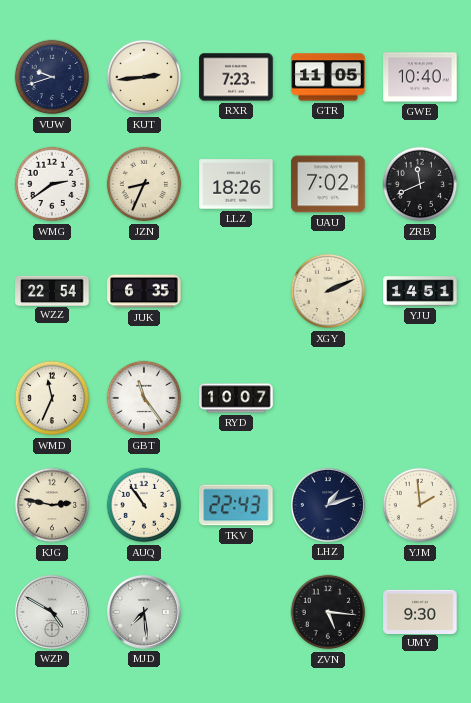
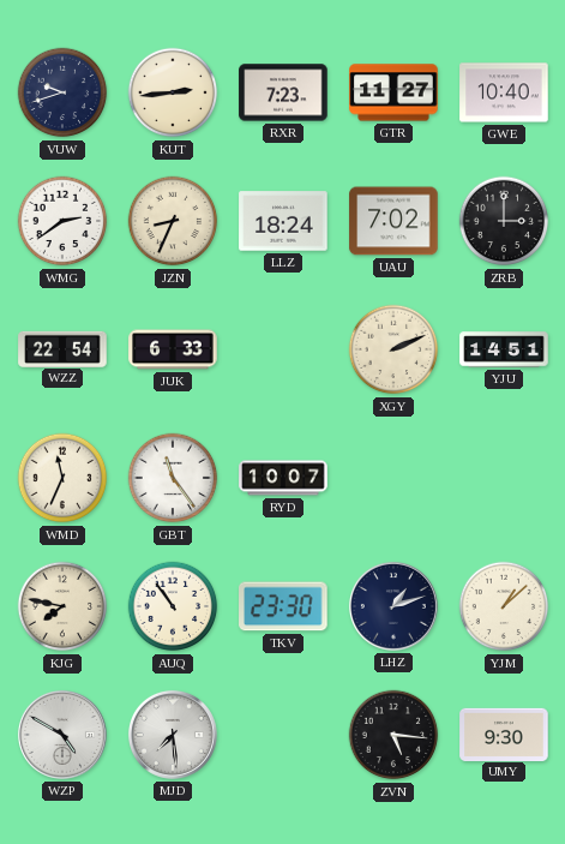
GTR: 11:05 -> 11:27
LLZ: 18:26 -> 18:24
ZRB: 11:41 -> 3:00
JUK: 6:35 -> 6:33
KJG: 2:47 -> 7:47
TKV: 22:43 -> 23:30
YJM: 1:59 -> 1:08
